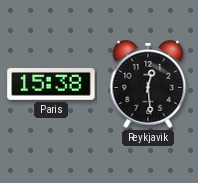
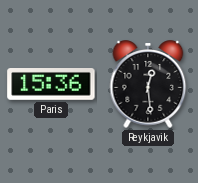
Paris: 15:38 -> 15:36
